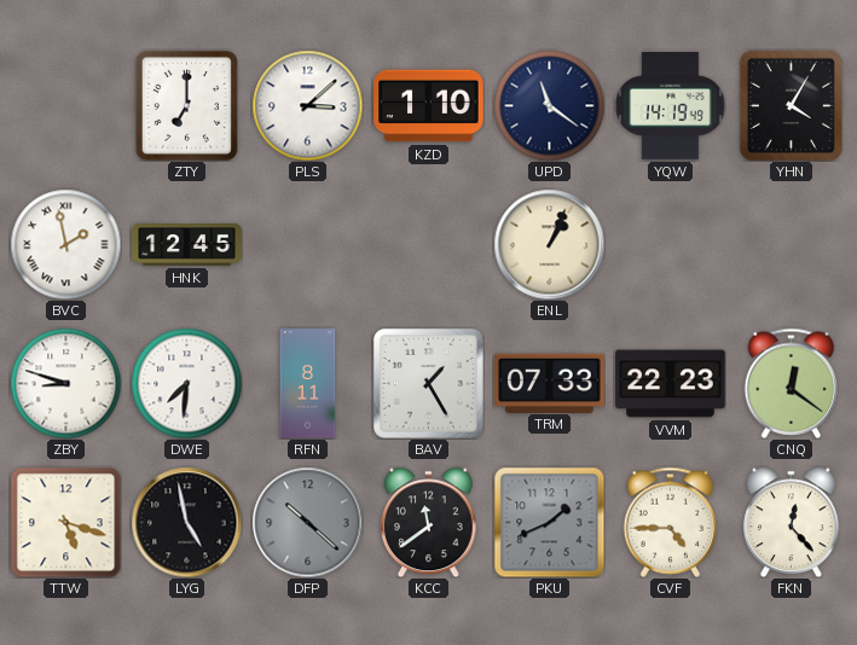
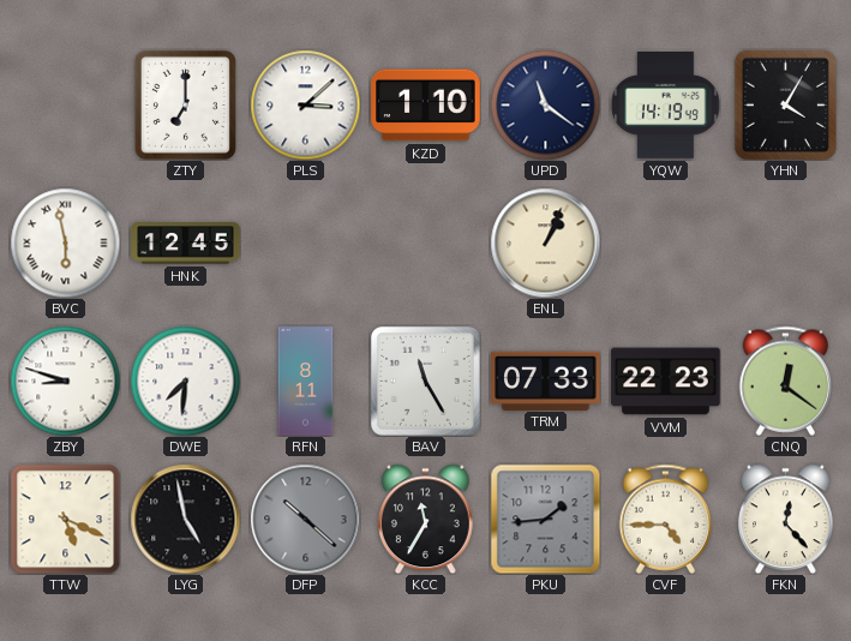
BVC: 1:58 -> 5:58
BAV: 1:25 -> 11:25
TTW: 5:18 -> 5:19
KCC: 11:39 -> 11:35
PKU: 1:41 -> 1:44
